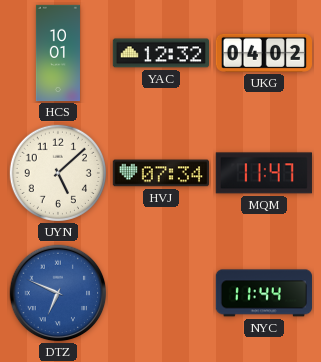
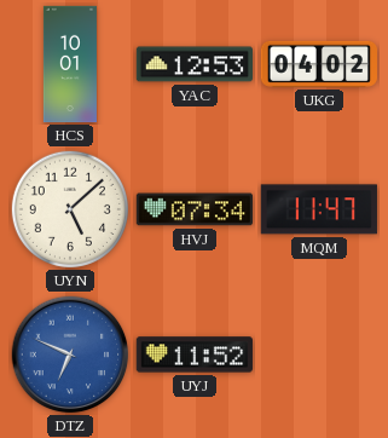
YAC: 12:32 -> 12:53
UYJ: none -> 11:52
NYC: 11:44 -> none
